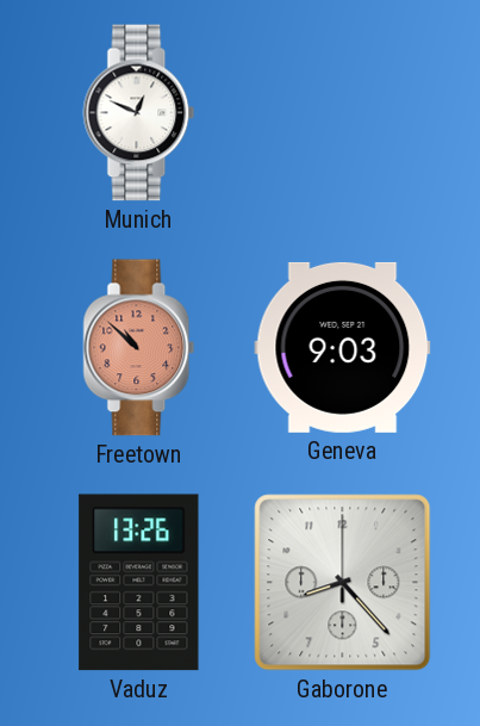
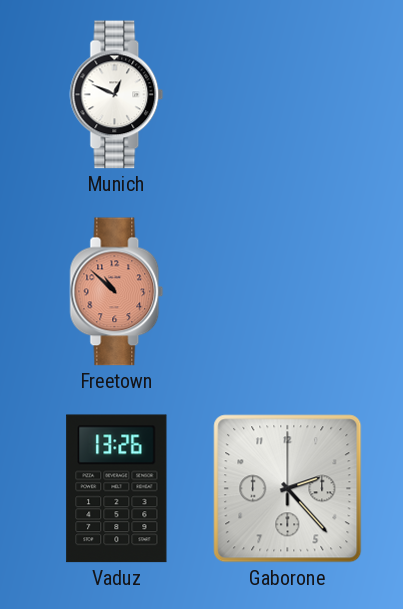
Geneva: 9:03 -> none
Gaborone: 8:23 -> 2:23
